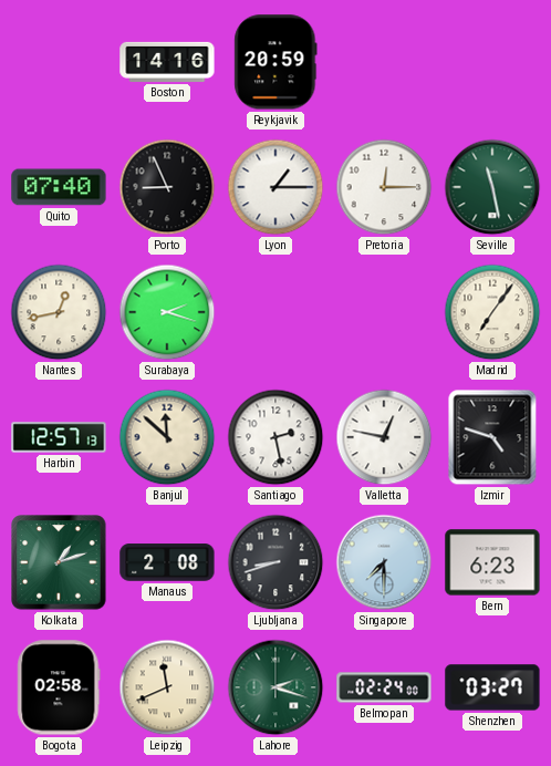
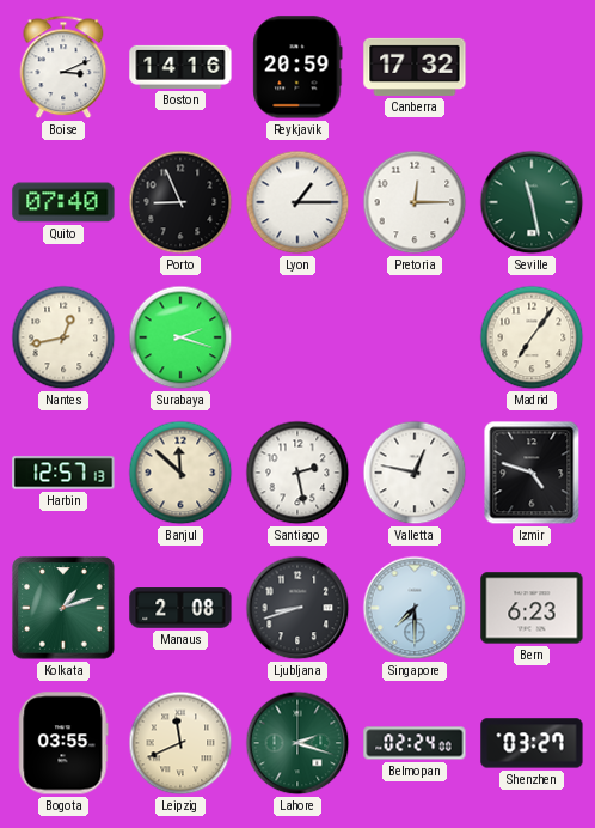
Boise: none -> 3:11
Canberra: none -> 17:32
Bogota: 02:58 -> 03:55
